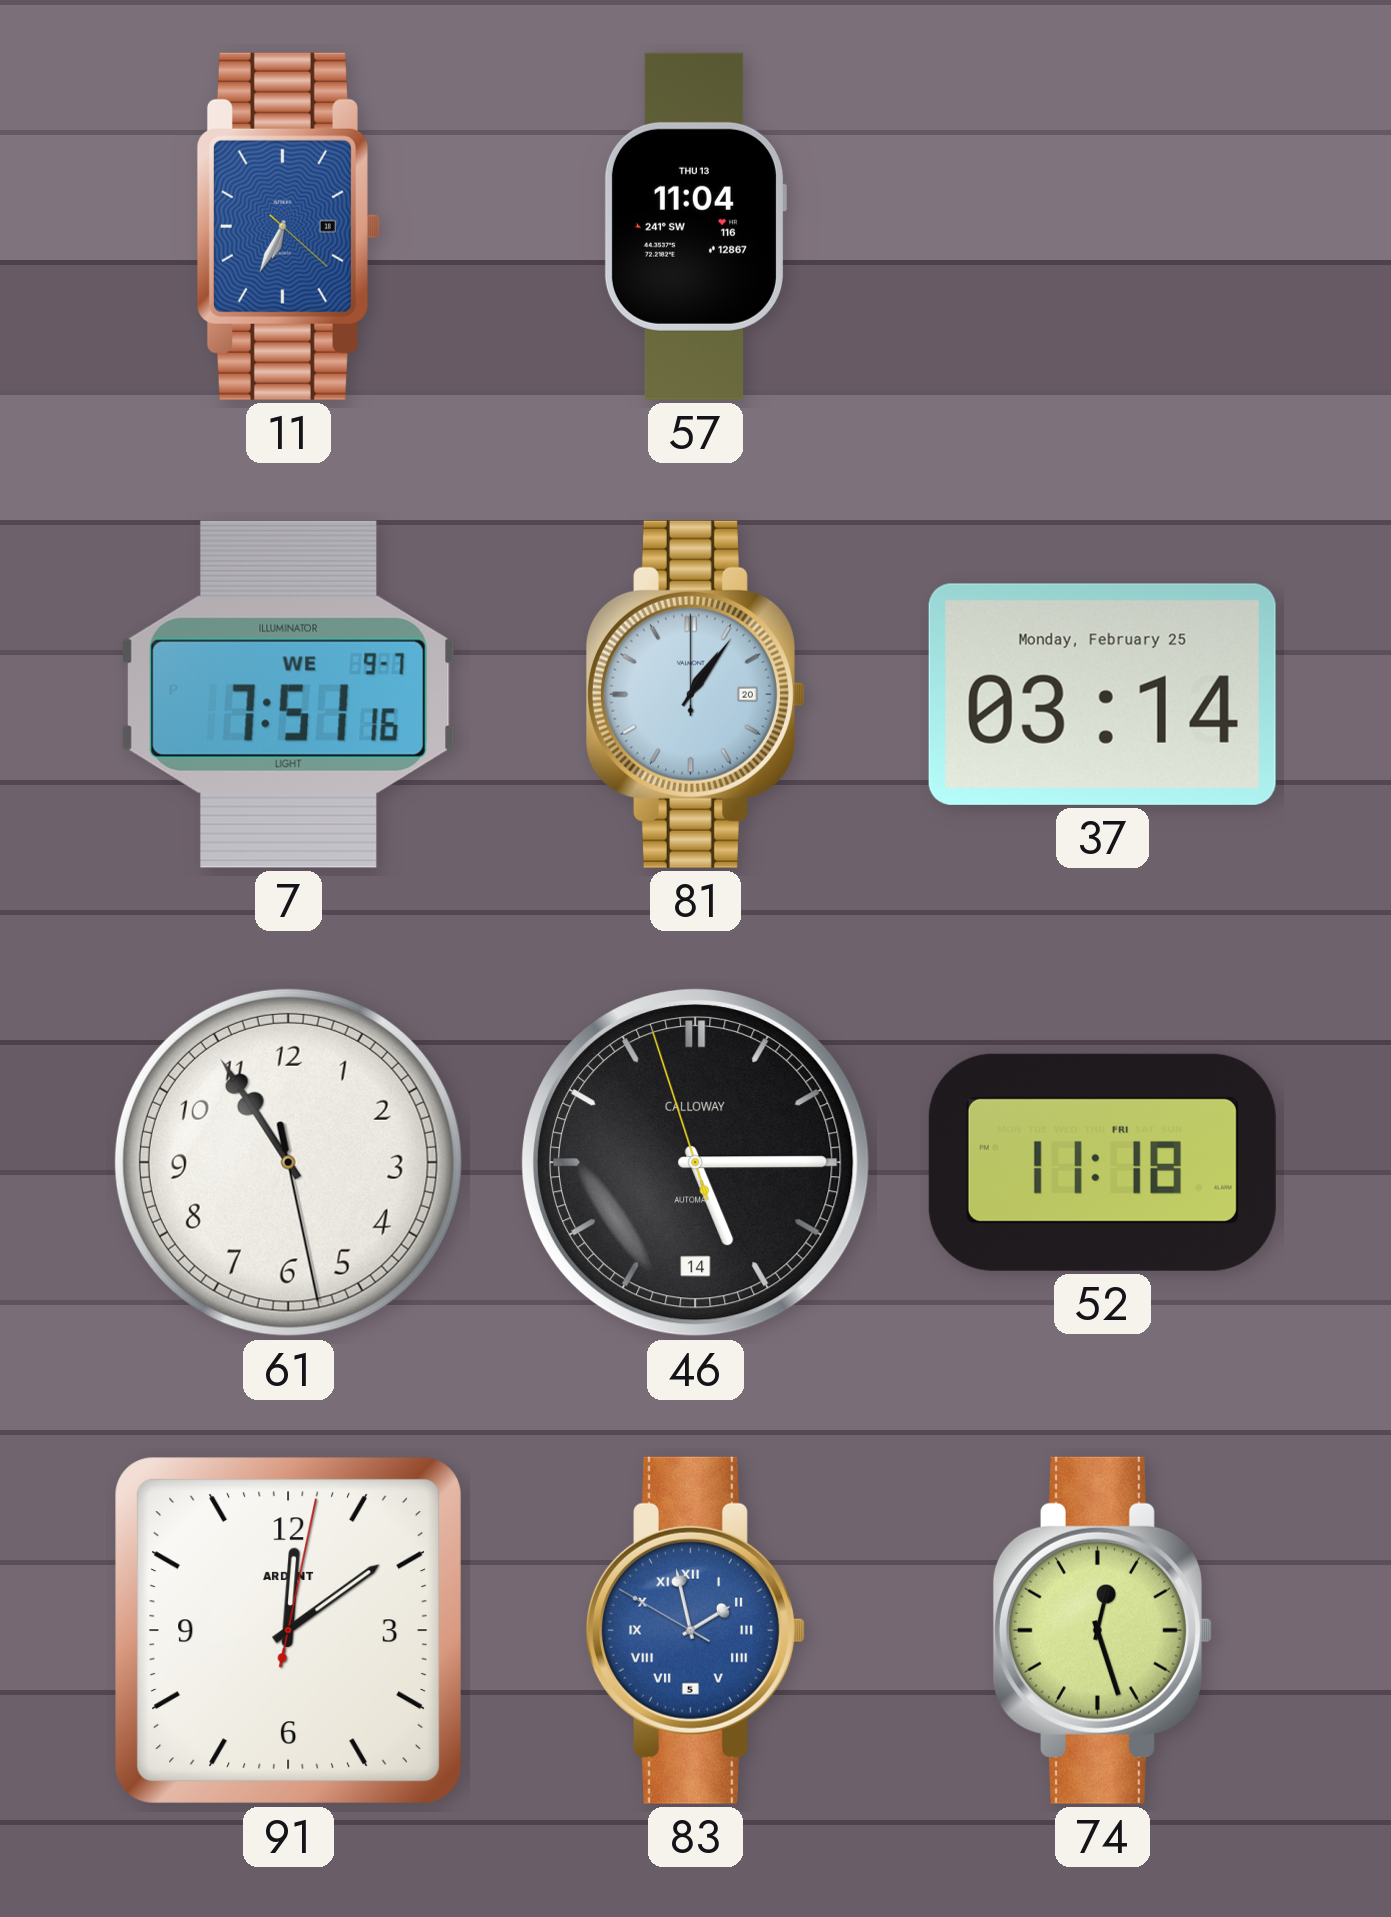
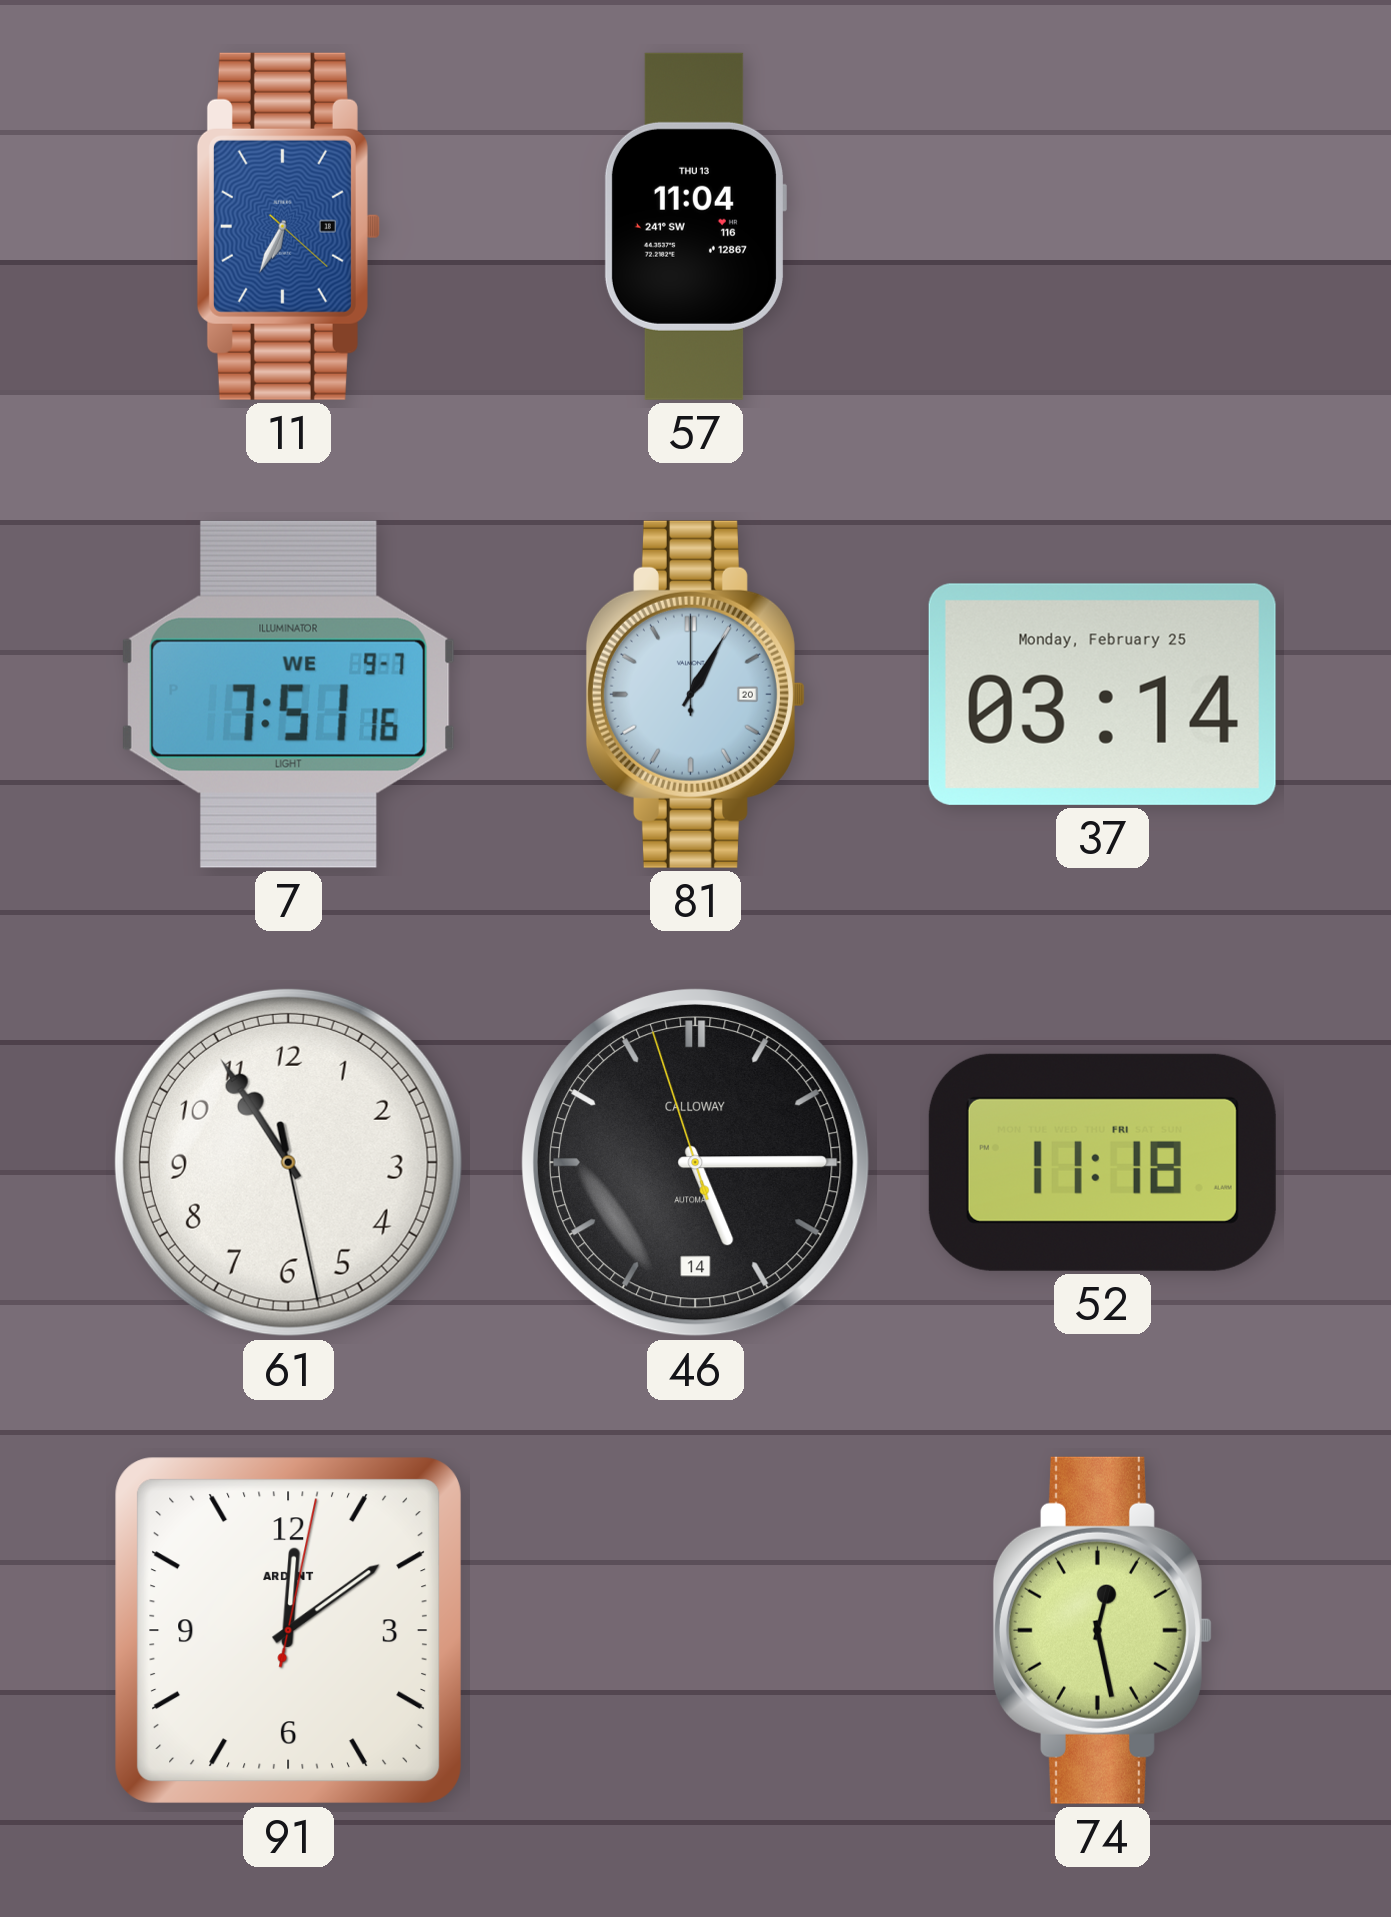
81: 1:06 -> 1:05
83: 1:57 -> none
74: 12:27 -> 12:28
